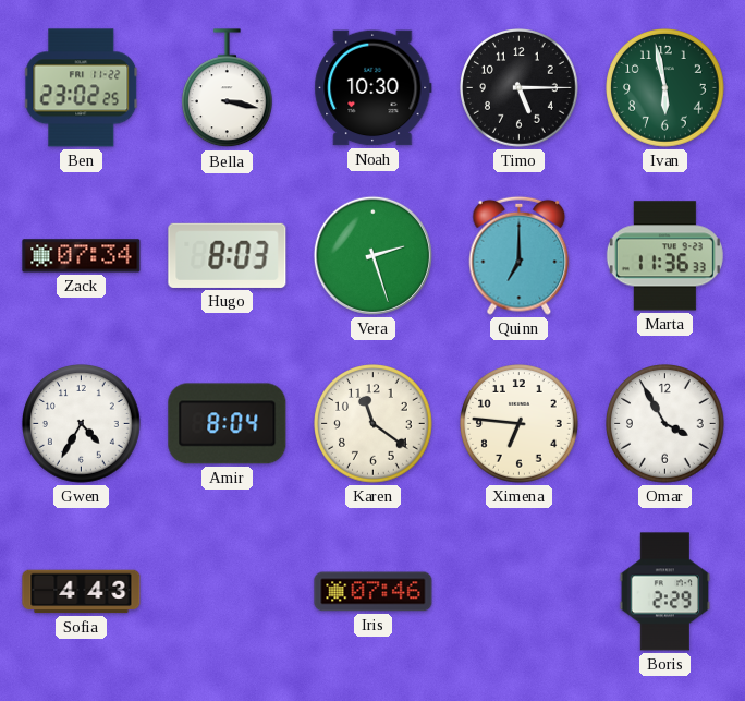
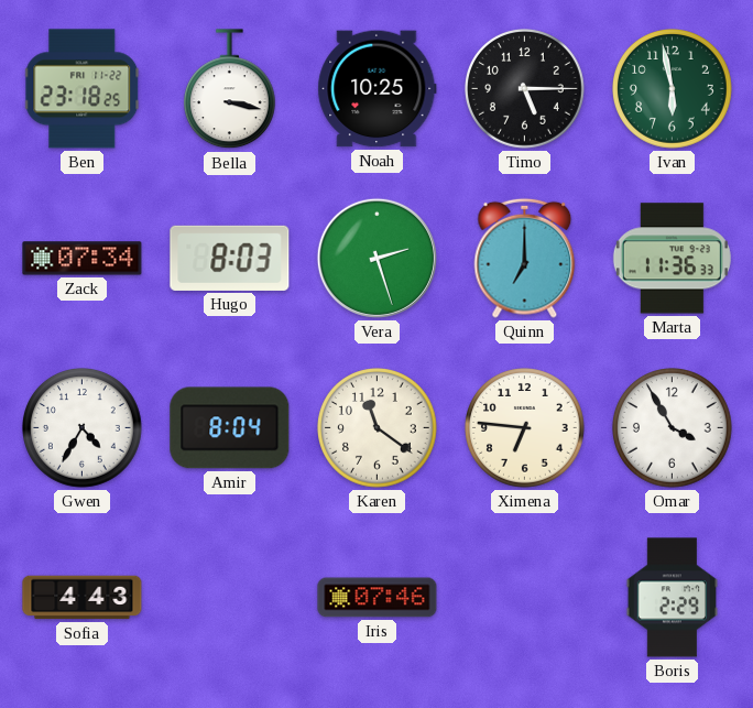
Ben: 23:02 -> 23:18
Noah: 10:30 -> 10:25
